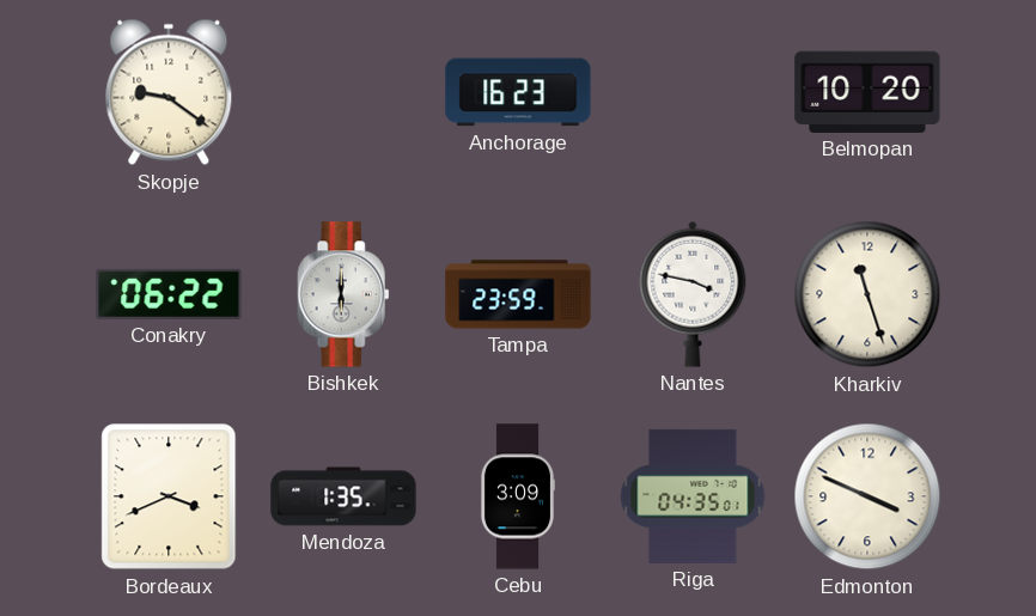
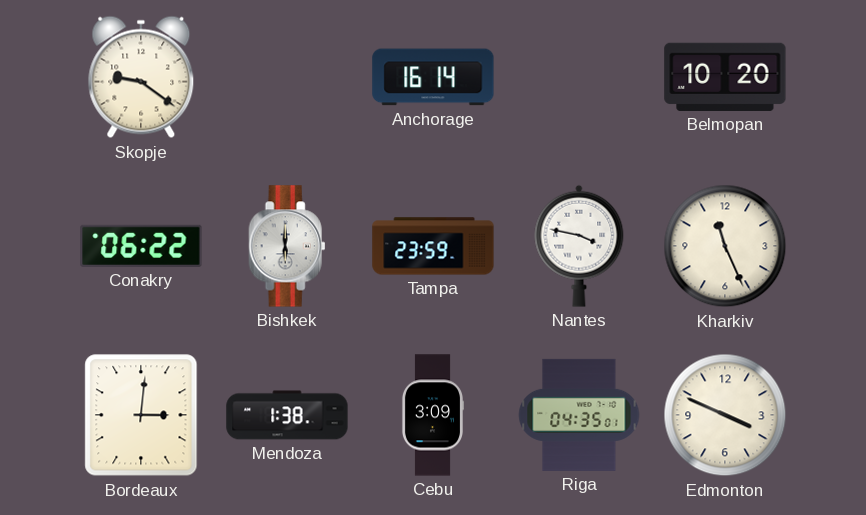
Anchorage: 16:23 -> 16:14
Kharkiv: 11:27 -> 11:26
Bordeaux: 3:41 -> 3:01
Mendoza: 1:35 -> 1:38
